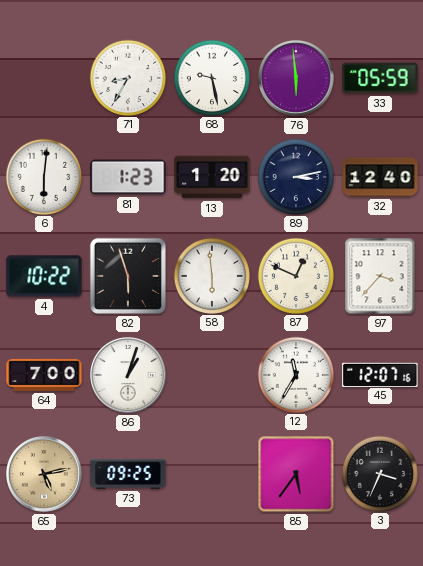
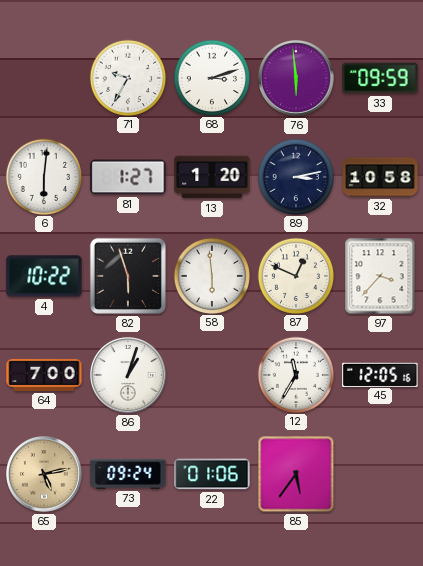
71: 8:35 -> 9:35
68: 9:28 -> 3:12
33: 05:59 -> 09:59
81: 1:23 -> 1:27
32: 12:40 -> 10:58
45: 12:07 -> 12:05
73: 09:25 -> 09:24
22: none -> 01:06
3: 3:34 -> none
